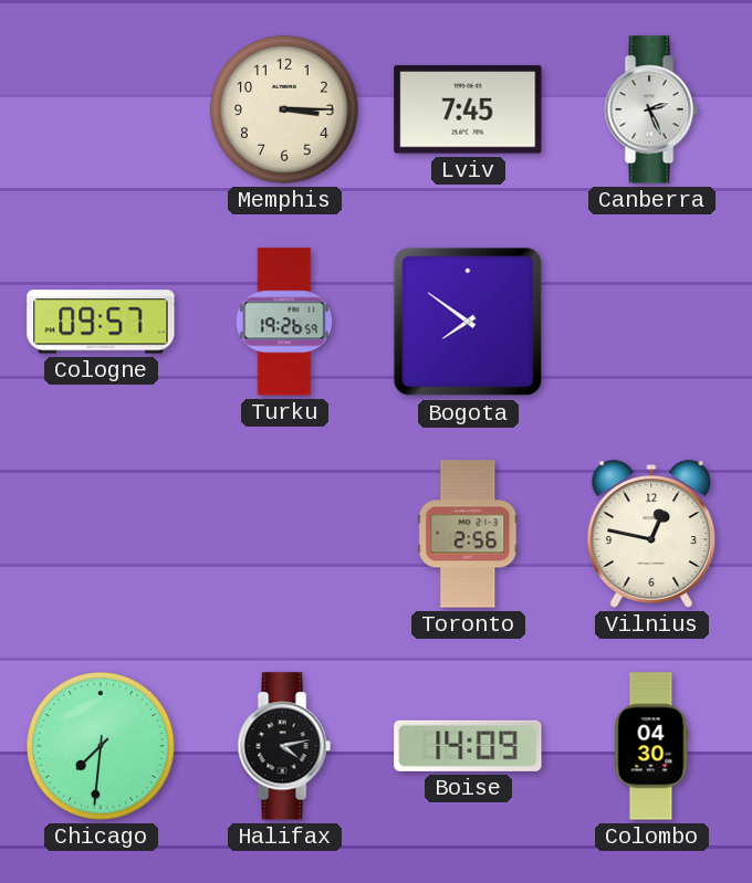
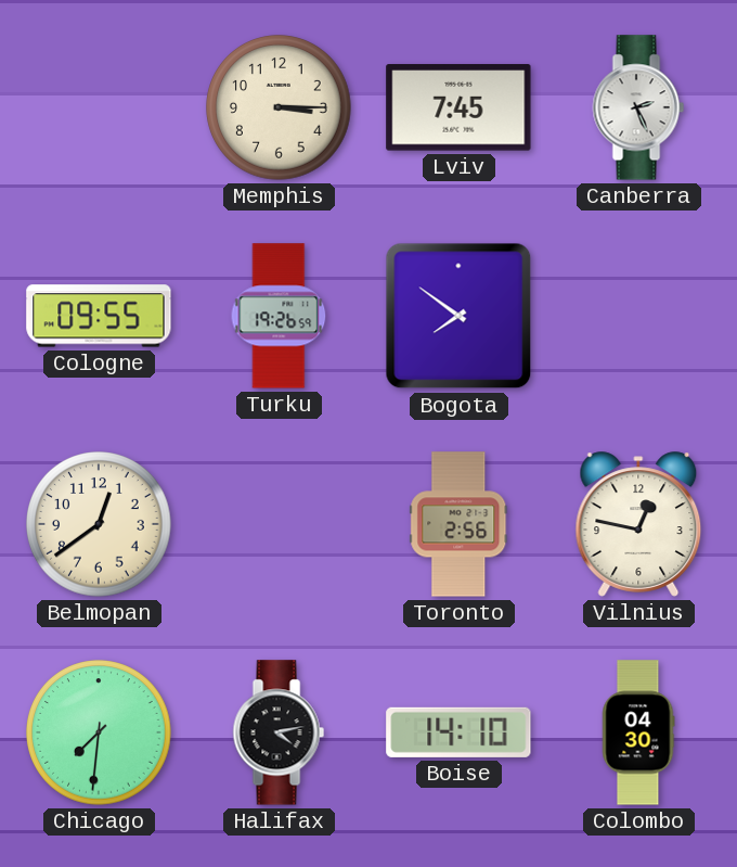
Cologne: 09:57 -> 09:55
Belmopan: none -> 12:39
Boise: 14:09 -> 14:10
